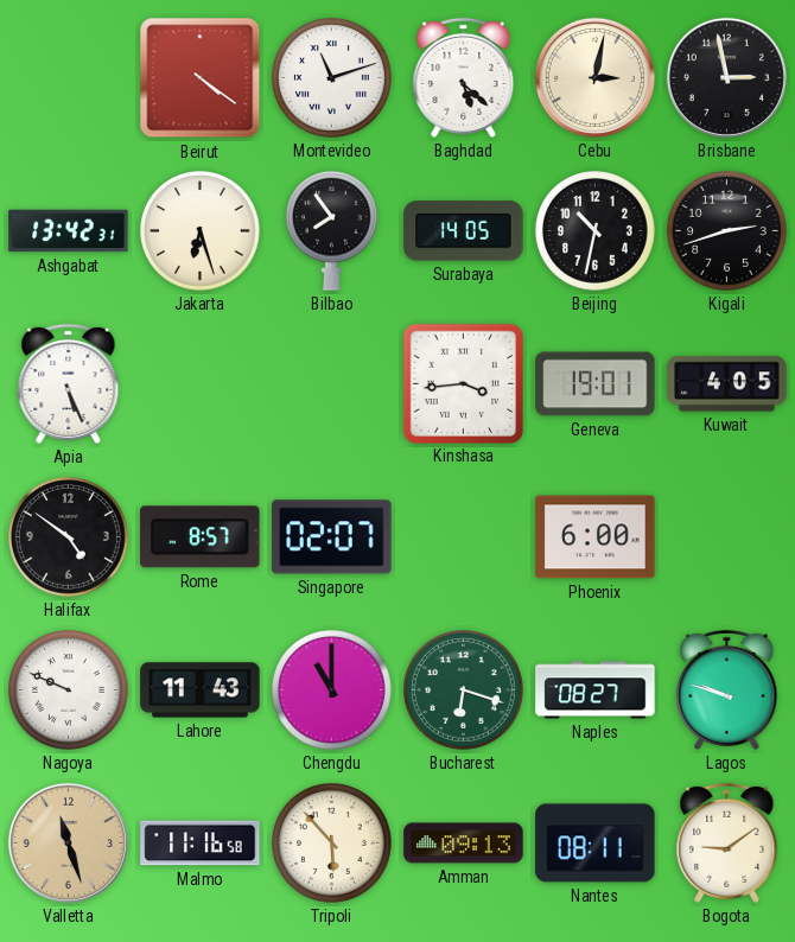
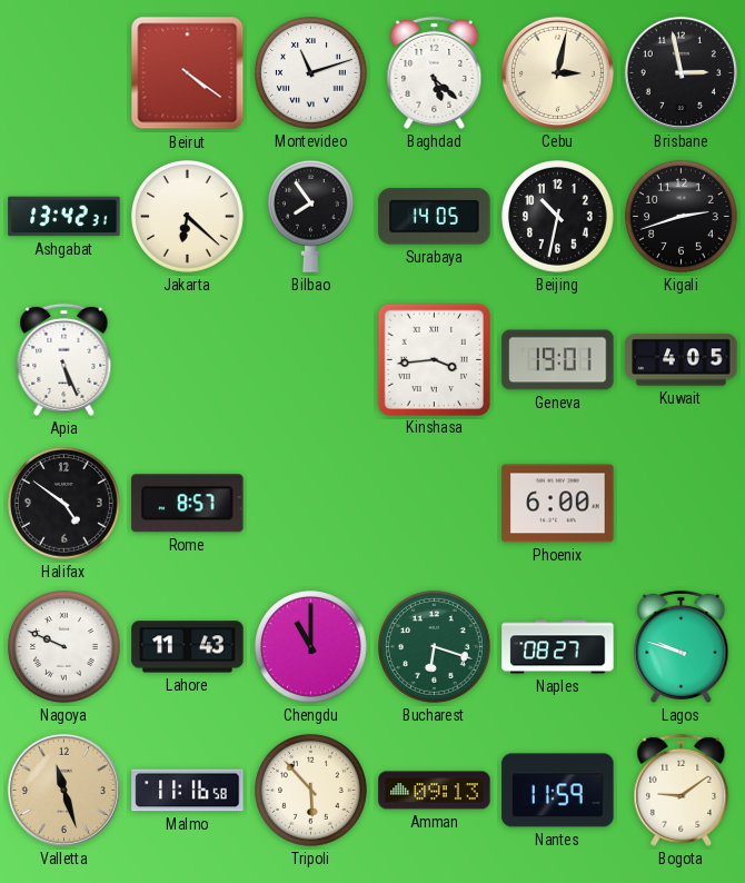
Jakarta: 6:27 -> 6:22
Singapore: 02:07 -> none
Nantes: 08:11 -> 11:59
